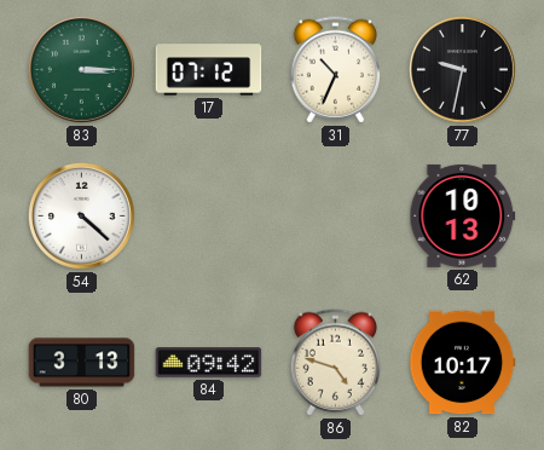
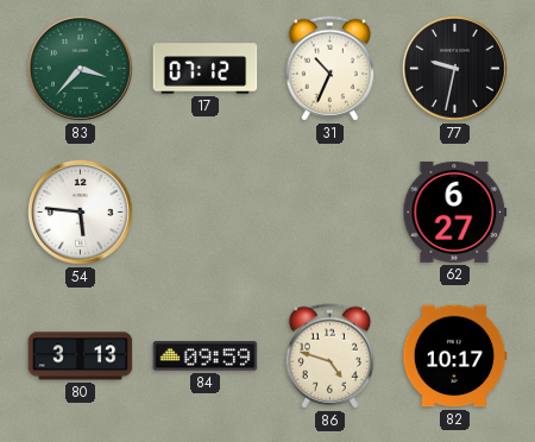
83: 3:15 -> 3:37
54: 4:22 -> 5:46
62: 10:13 -> 6:27
84: 09:42 -> 09:59
